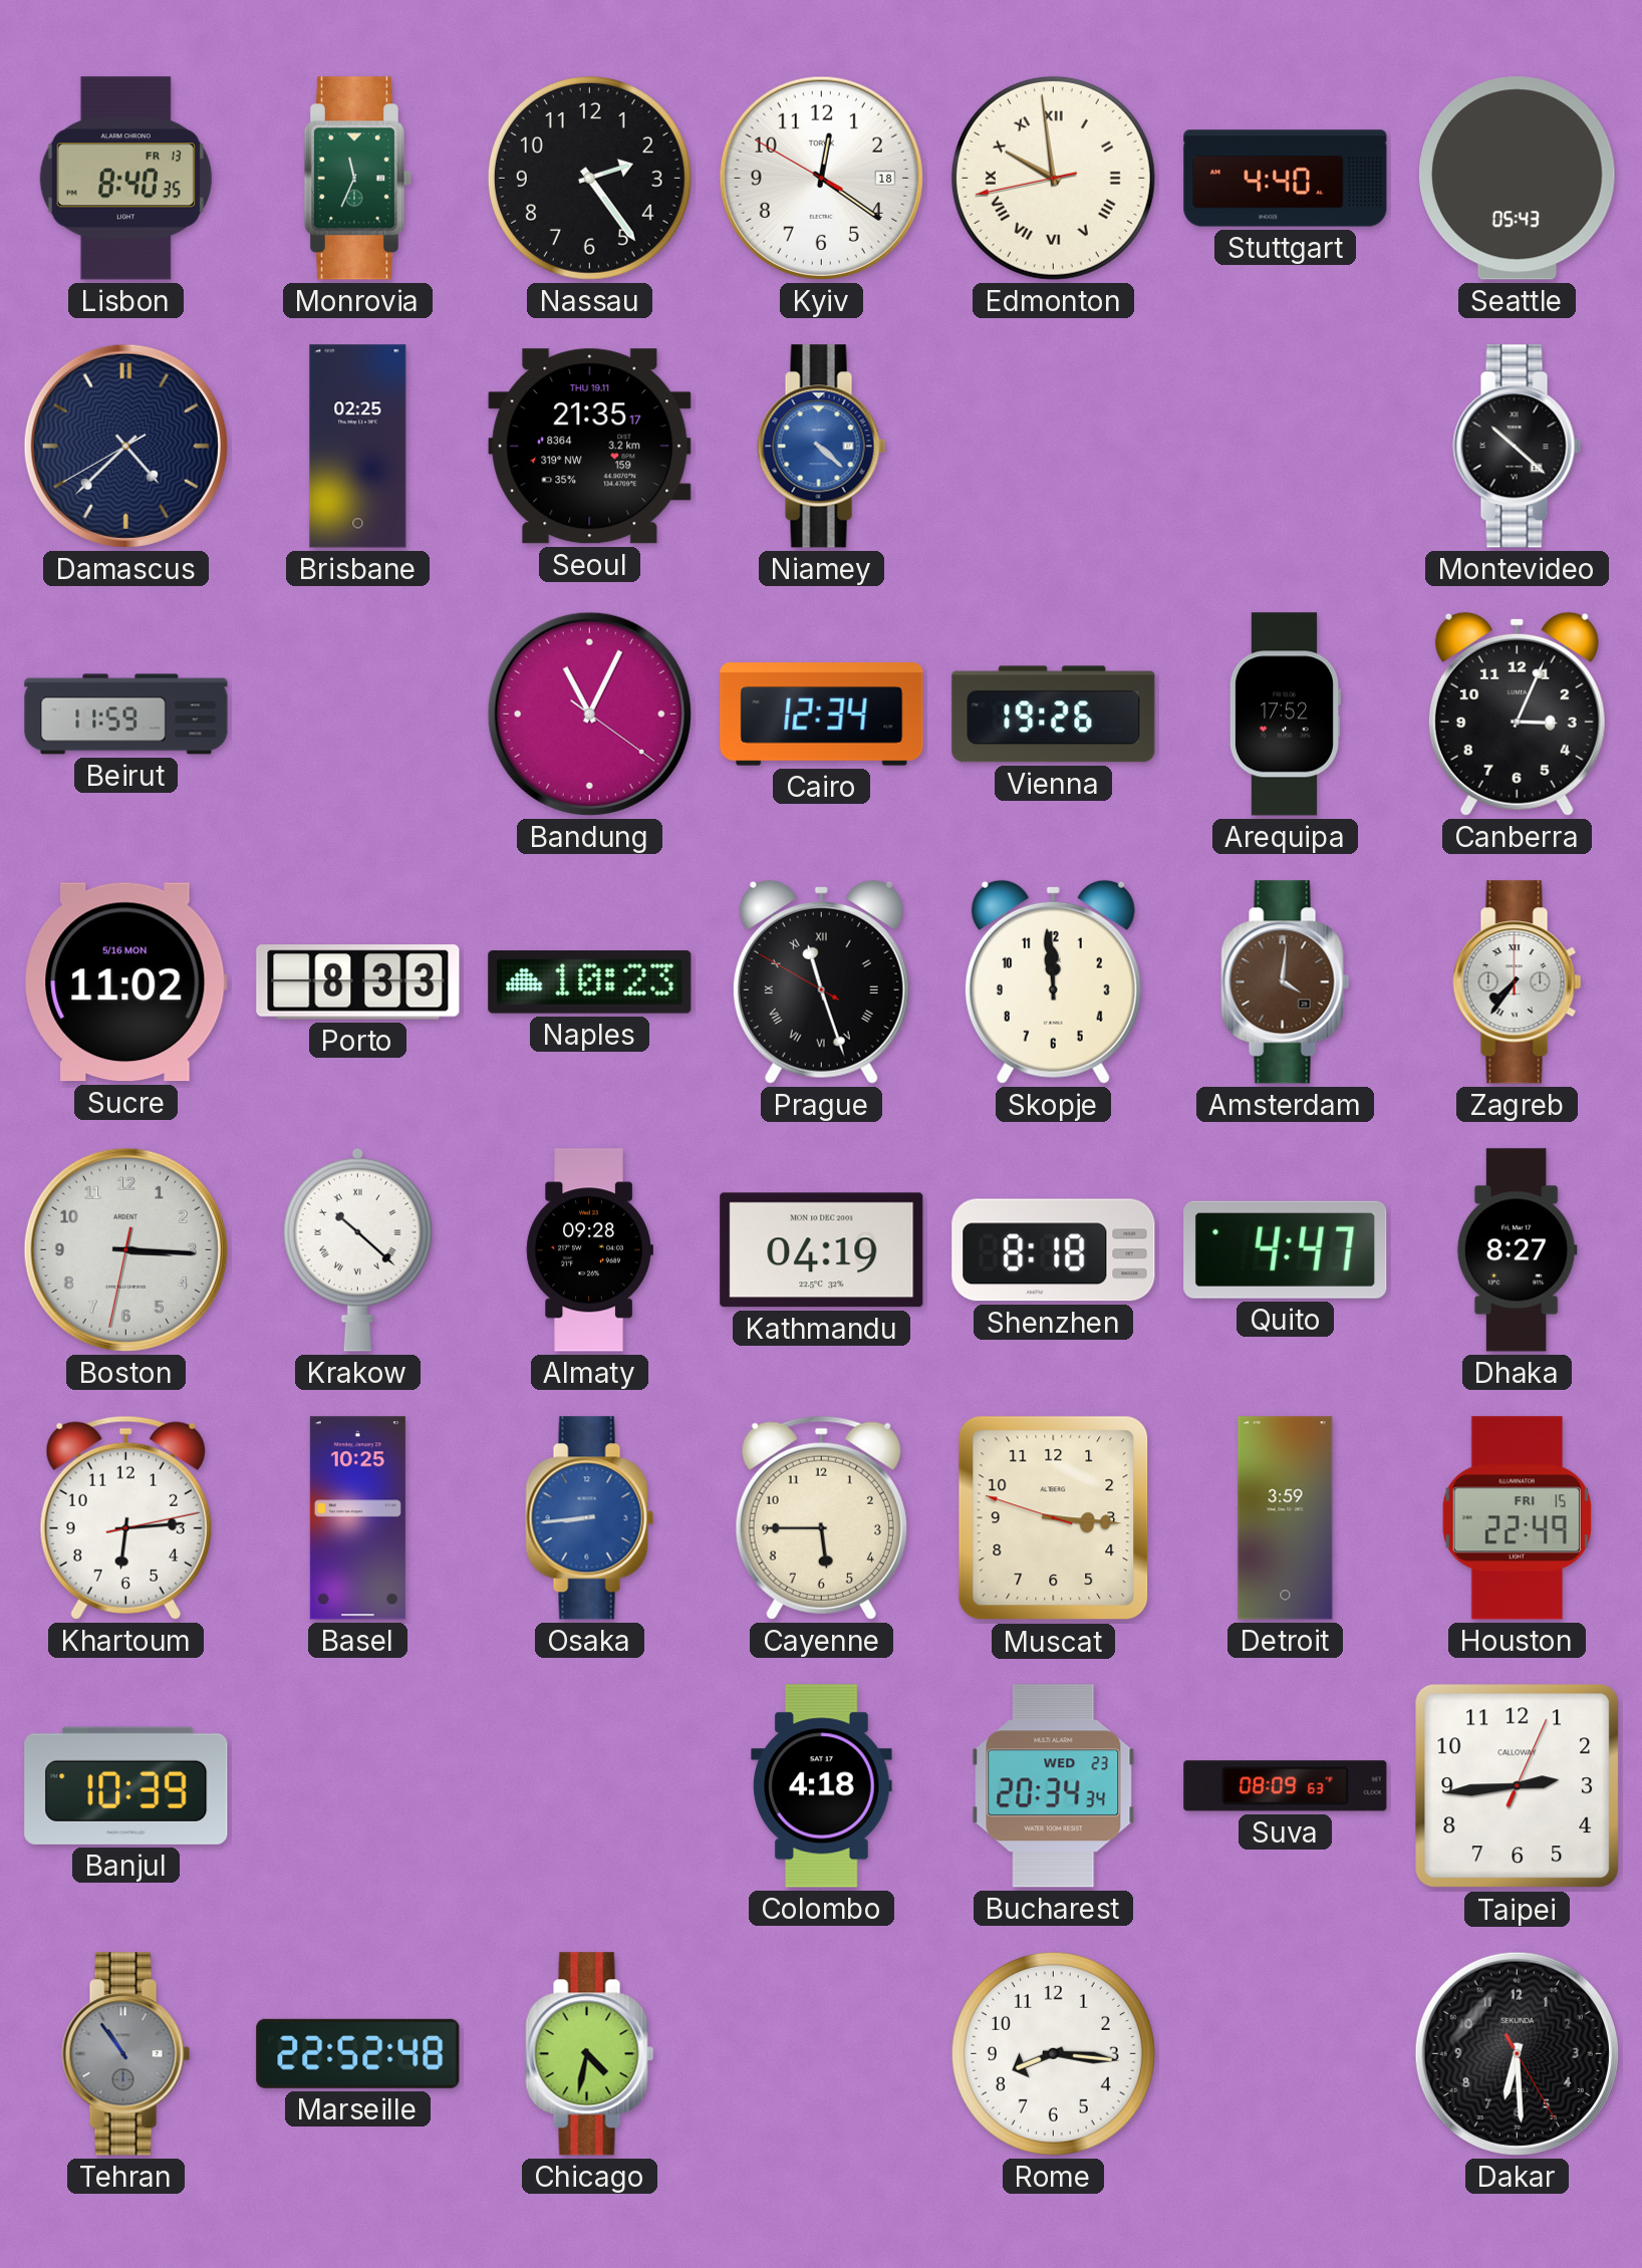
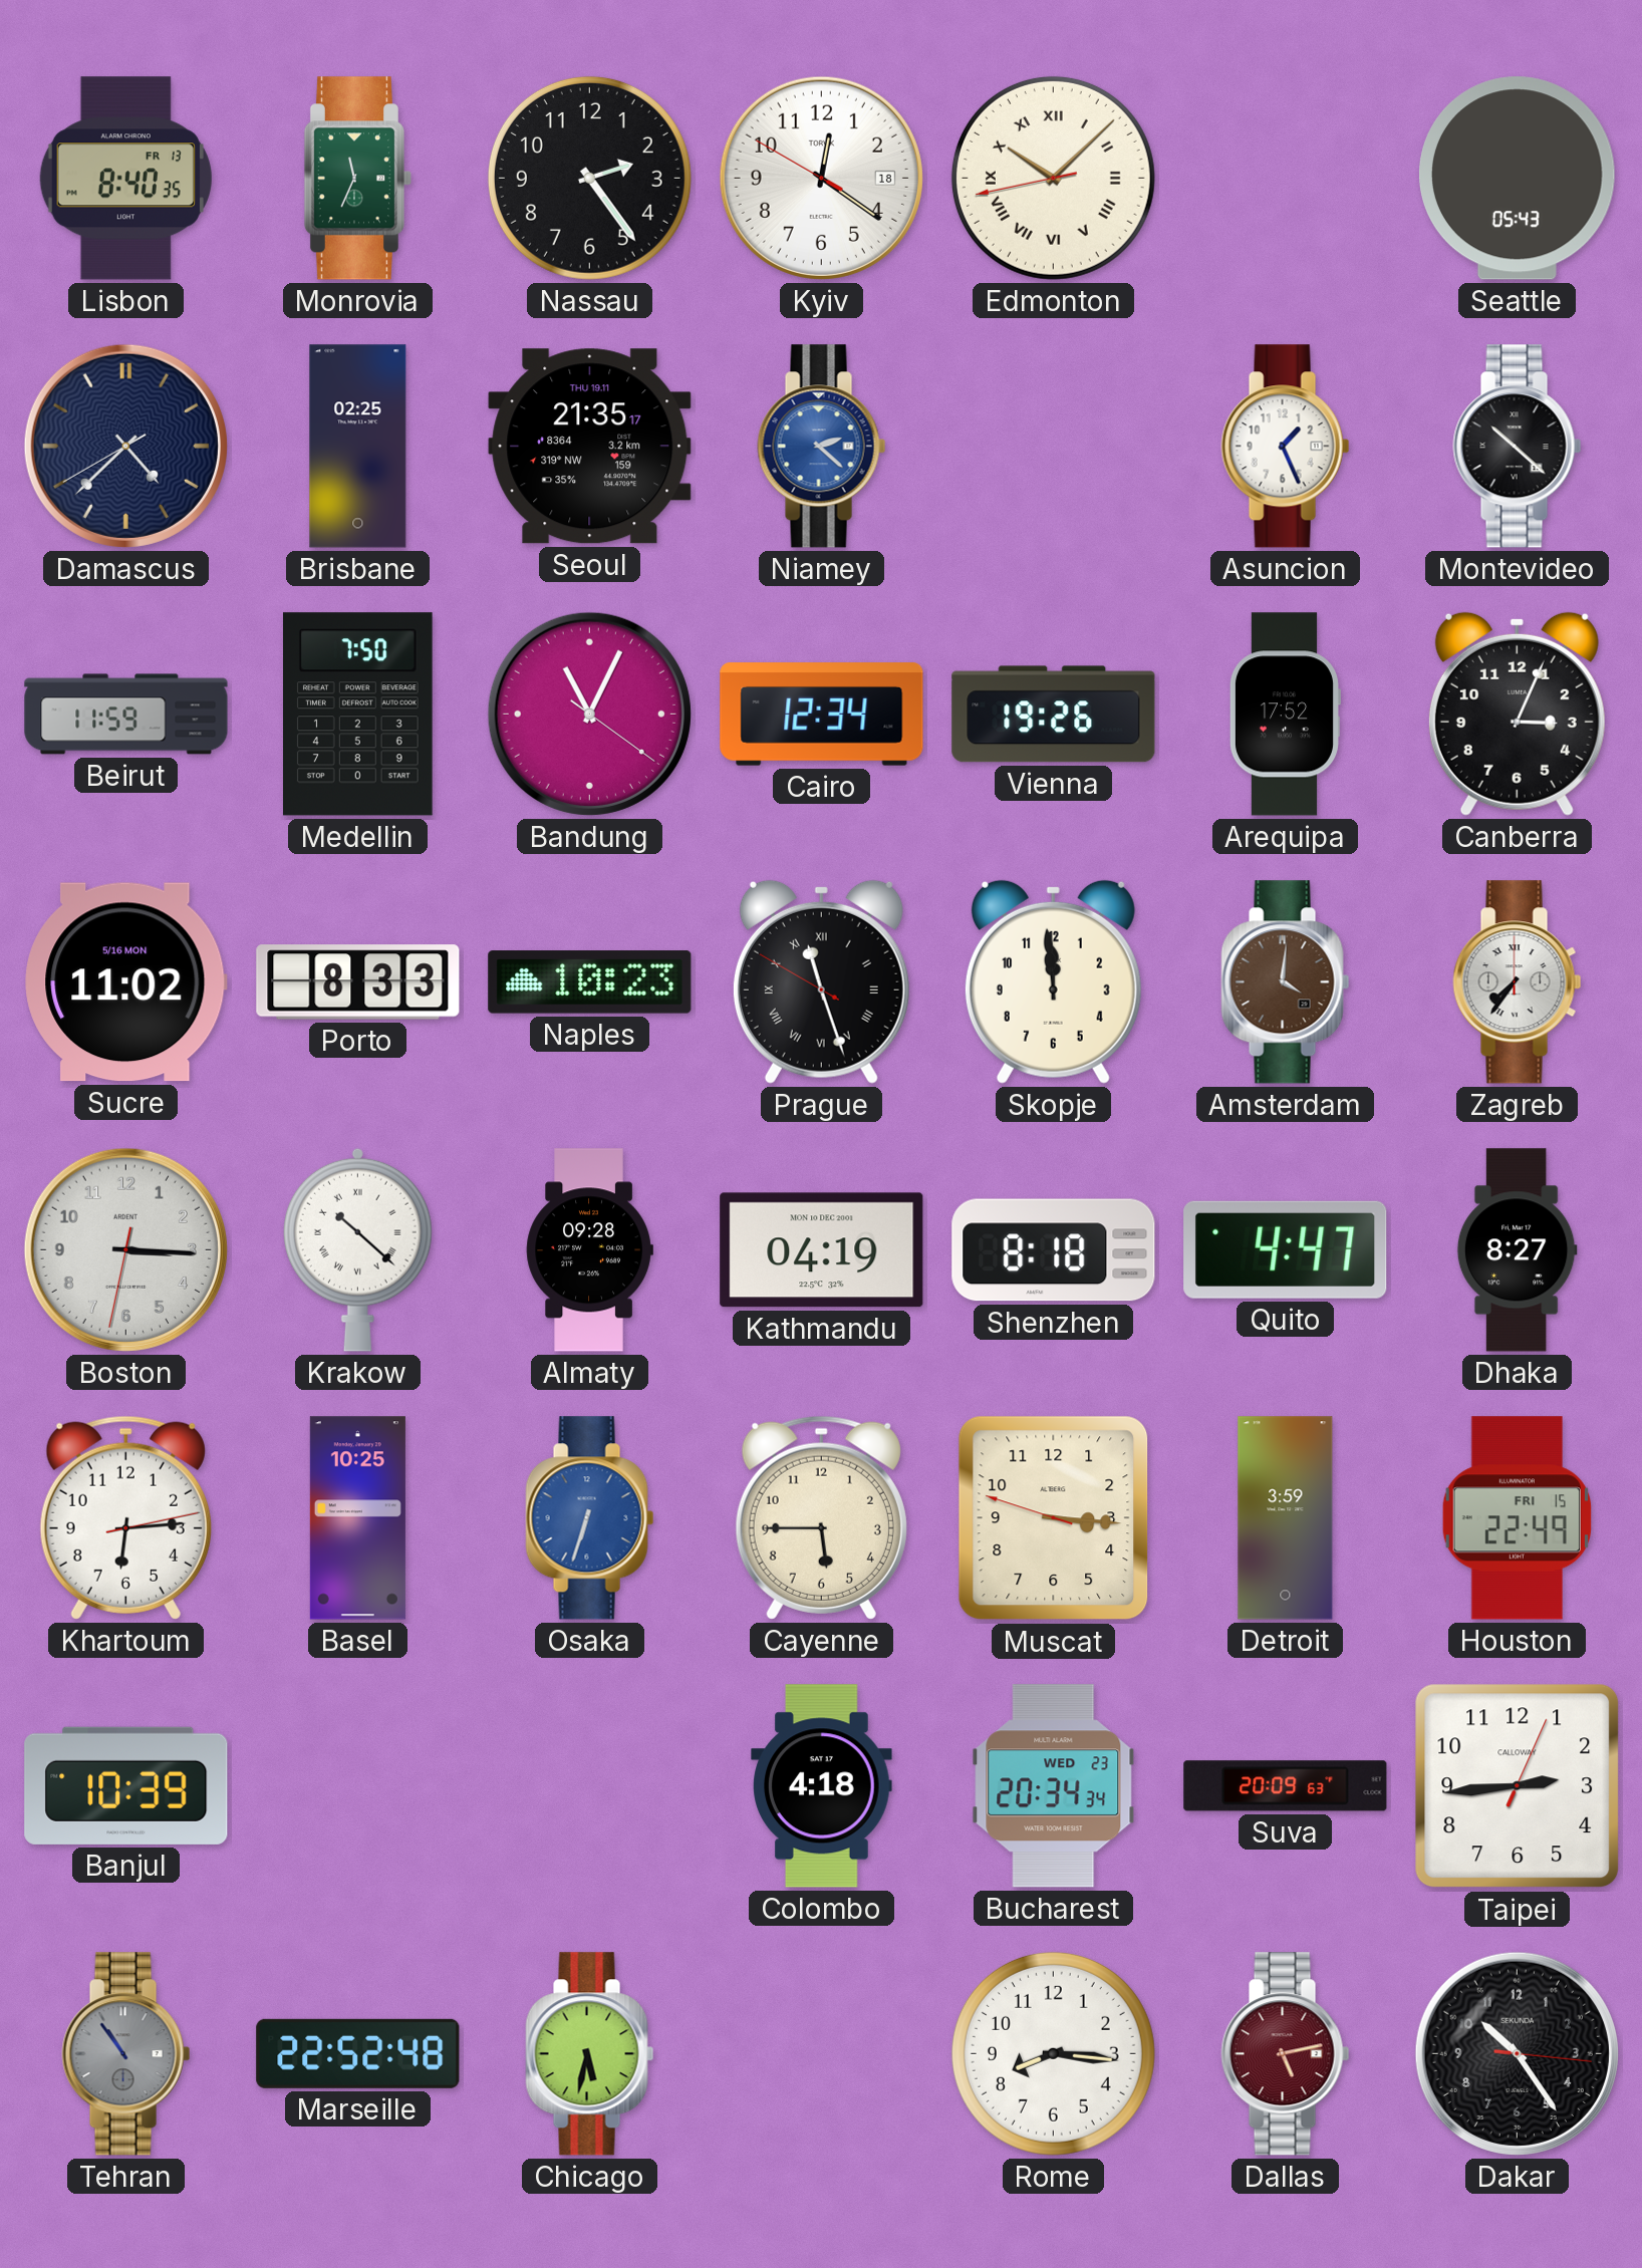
Edmonton: 9:58 -> 10:07
Stuttgart: 4:40 -> none
Niamey: 4:22 -> 2:22
Asuncion: none -> 1:26
Medellin: none -> 7:50
Osaka: 8:44 -> 6:33
Suva: 08:09 -> 20:09
Chicago: 4:32 -> 5:32
Dallas: none -> 5:13
Dakar: 6:29 -> 10:24
